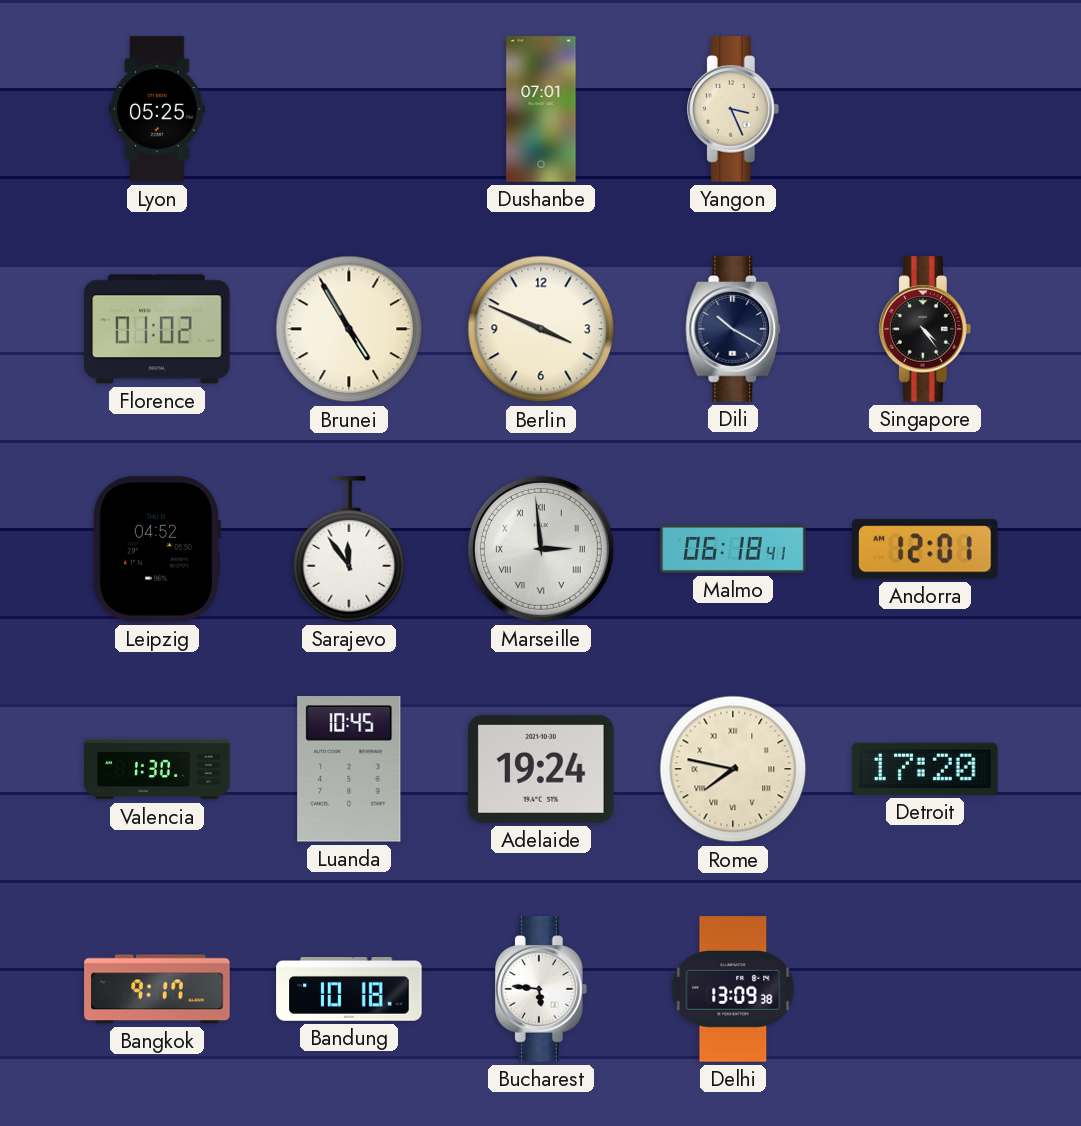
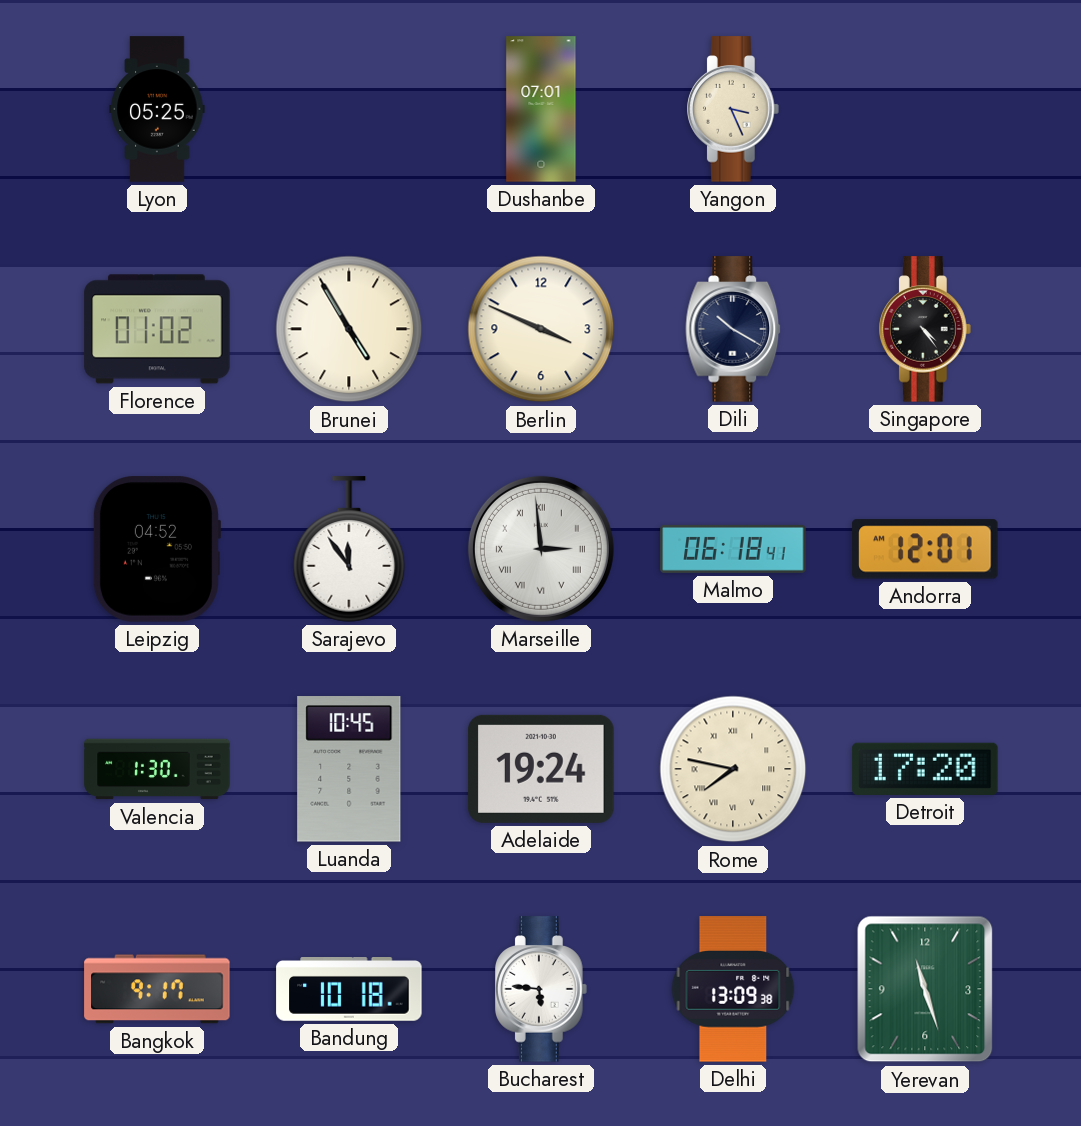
Yerevan: none -> 11:27
